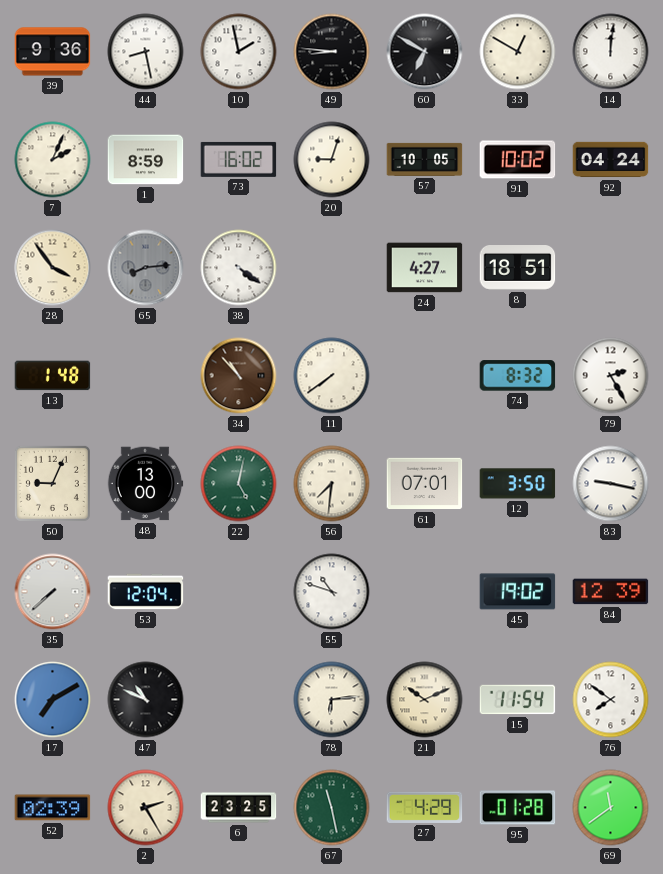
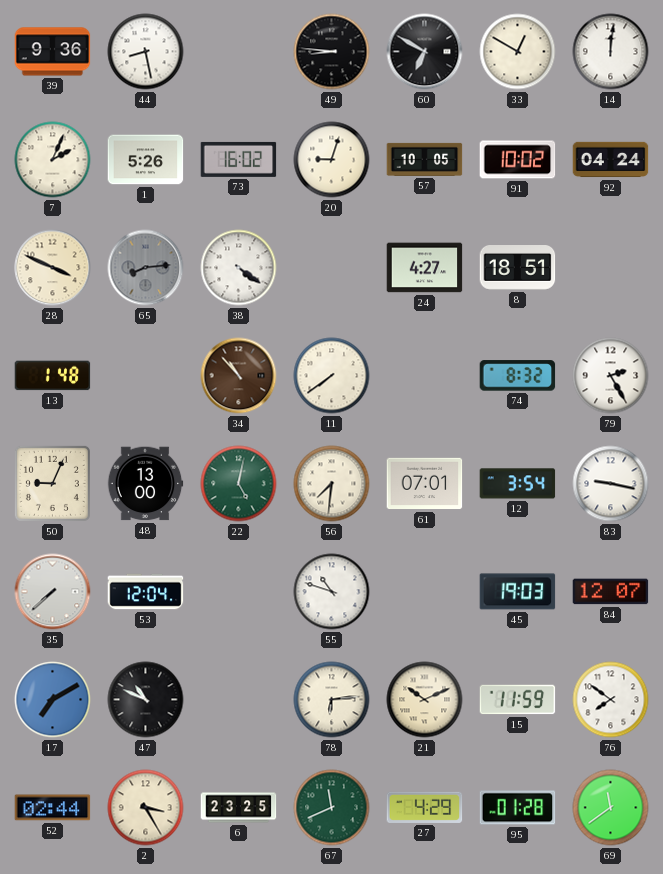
10: 1:58 -> none
1: 8:59 -> 5:26
28: 3:54 -> 3:49
12: 3:50 -> 3:54
45: 19:02 -> 19:03
84: 12:39 -> 12:07
15: 11:54 -> 11:59
52: 02:39 -> 02:44
2: 2:25 -> 3:25
67: 11:28 -> 11:41
